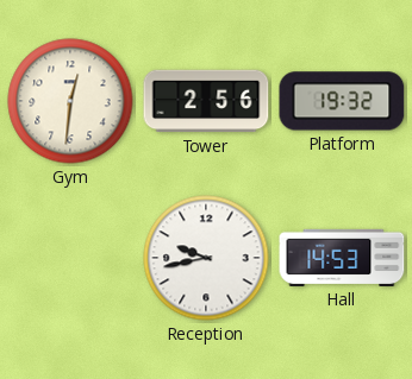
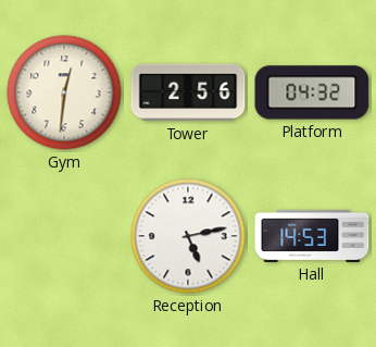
Platform: 19:32 -> 04:32
Reception: 9:43 -> 5:13
